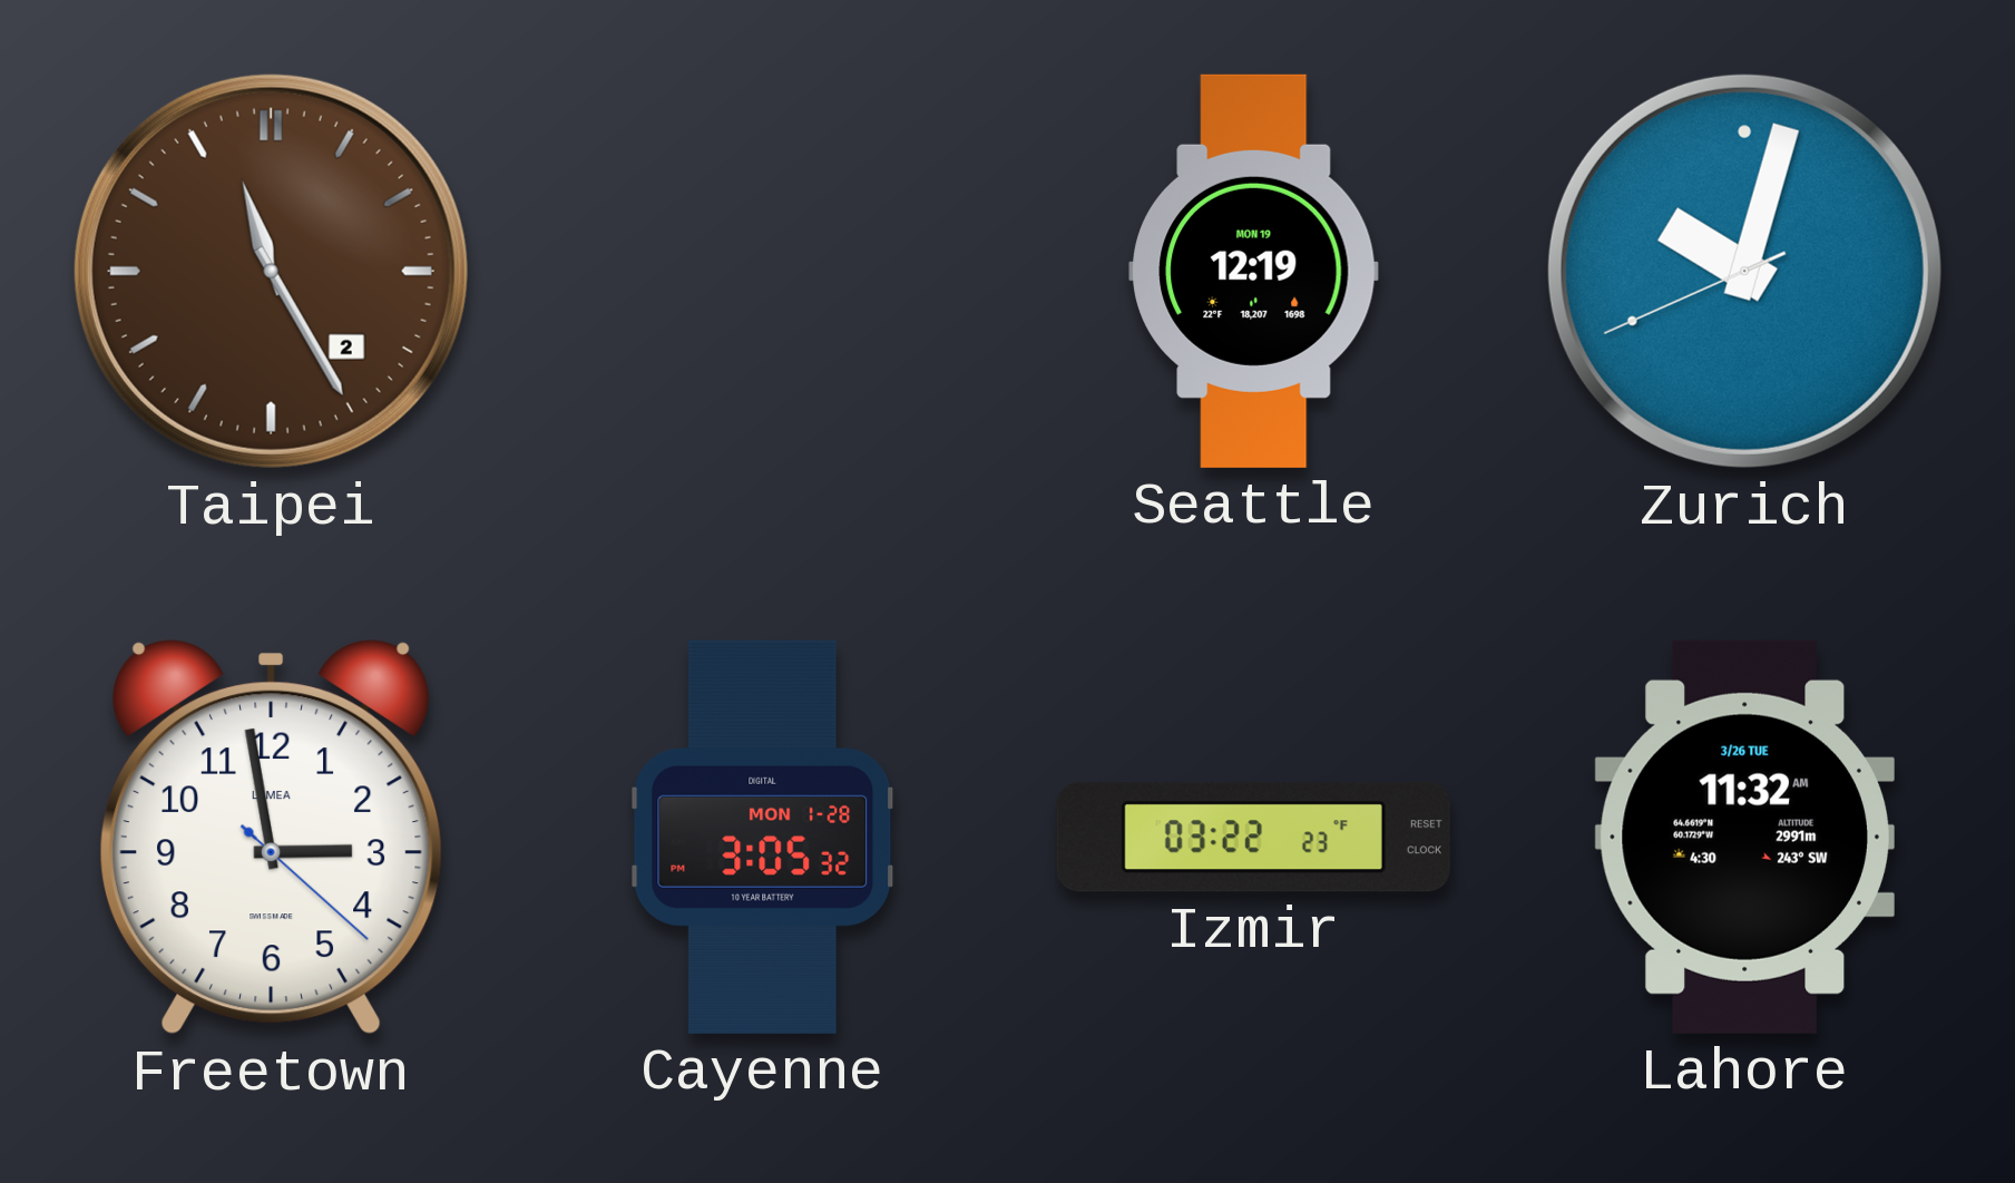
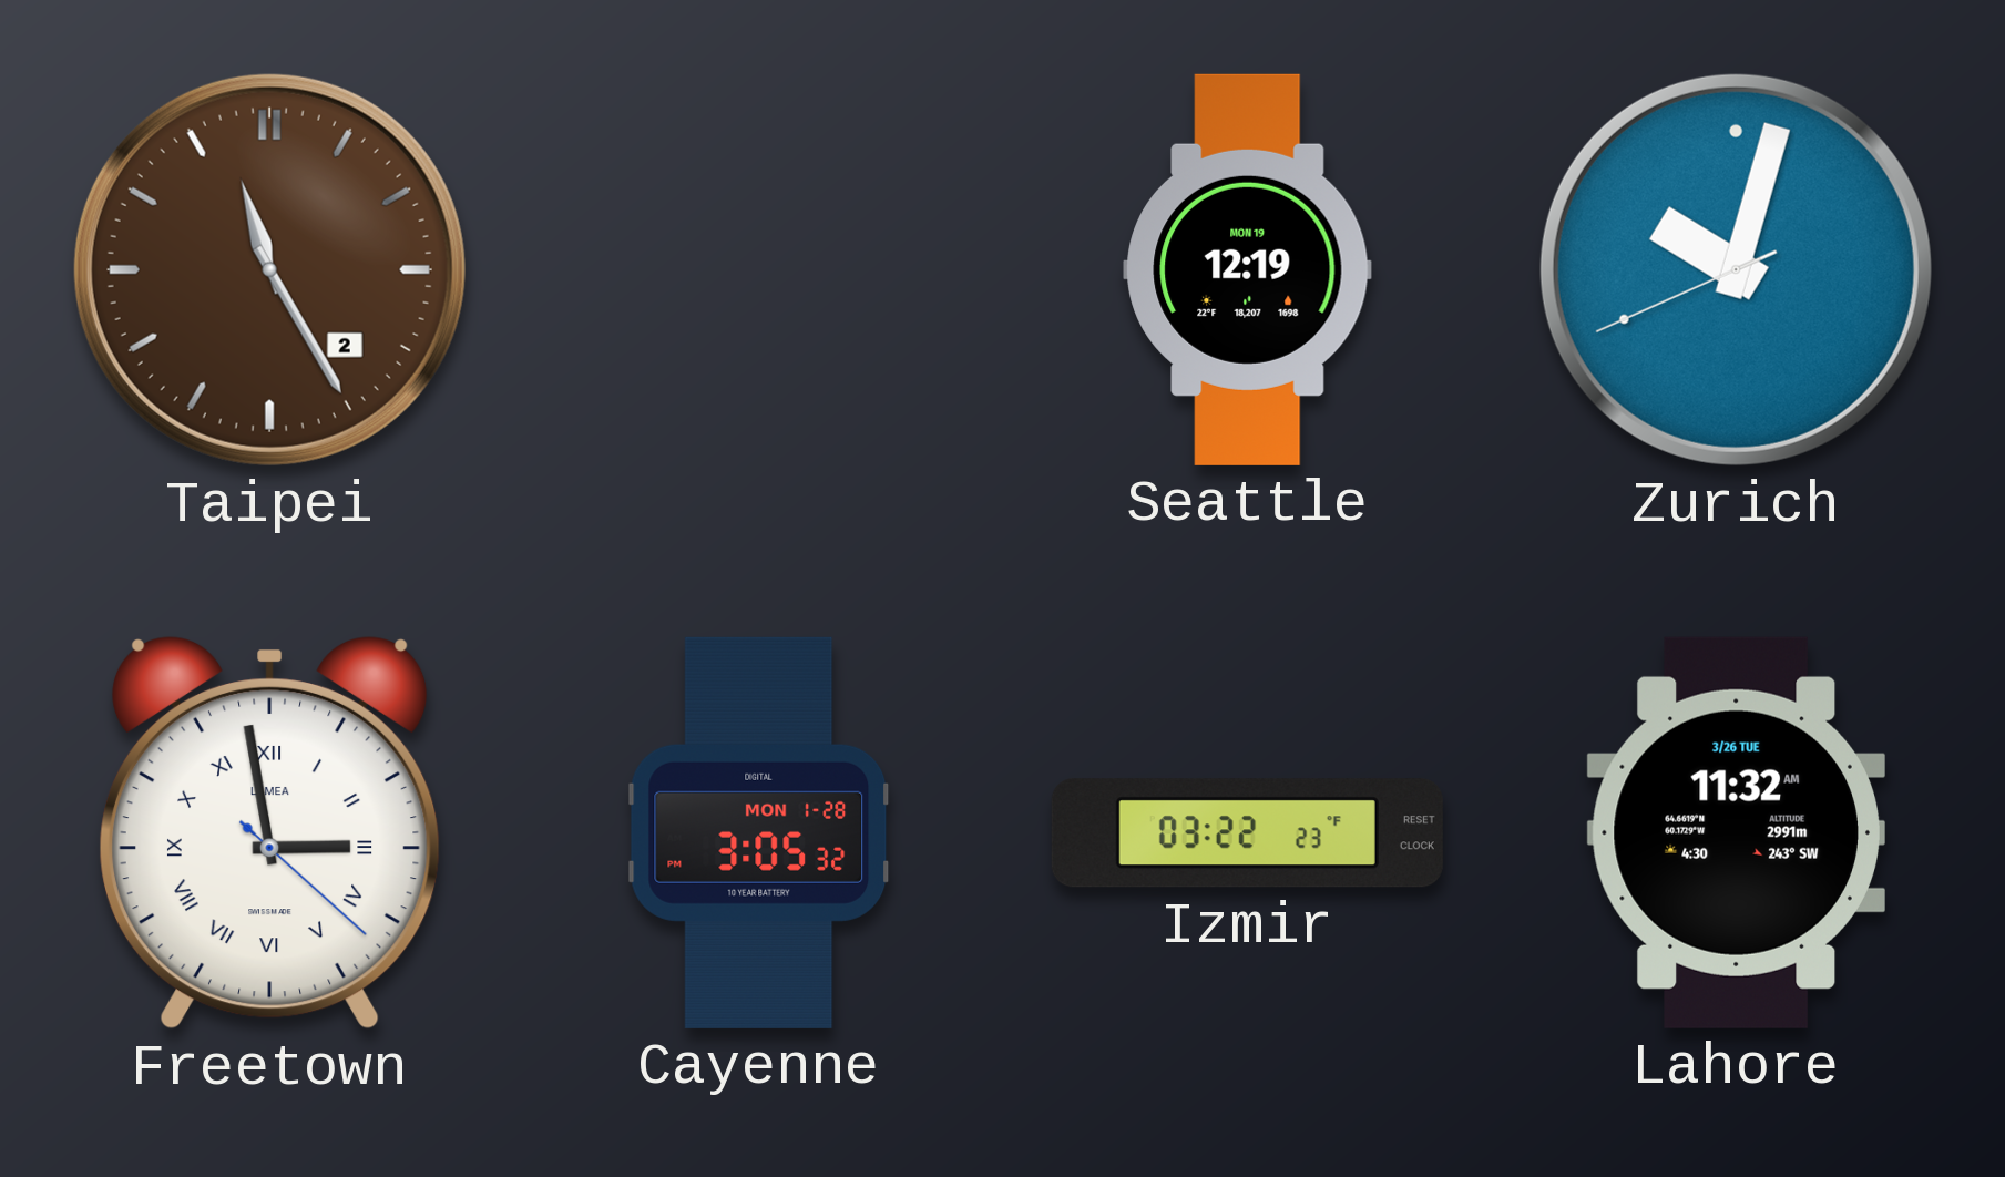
Freetown numerals: Arabic -> Roman
